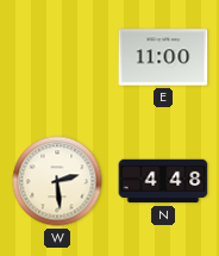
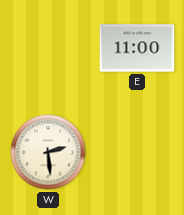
N: 4:48 -> none
